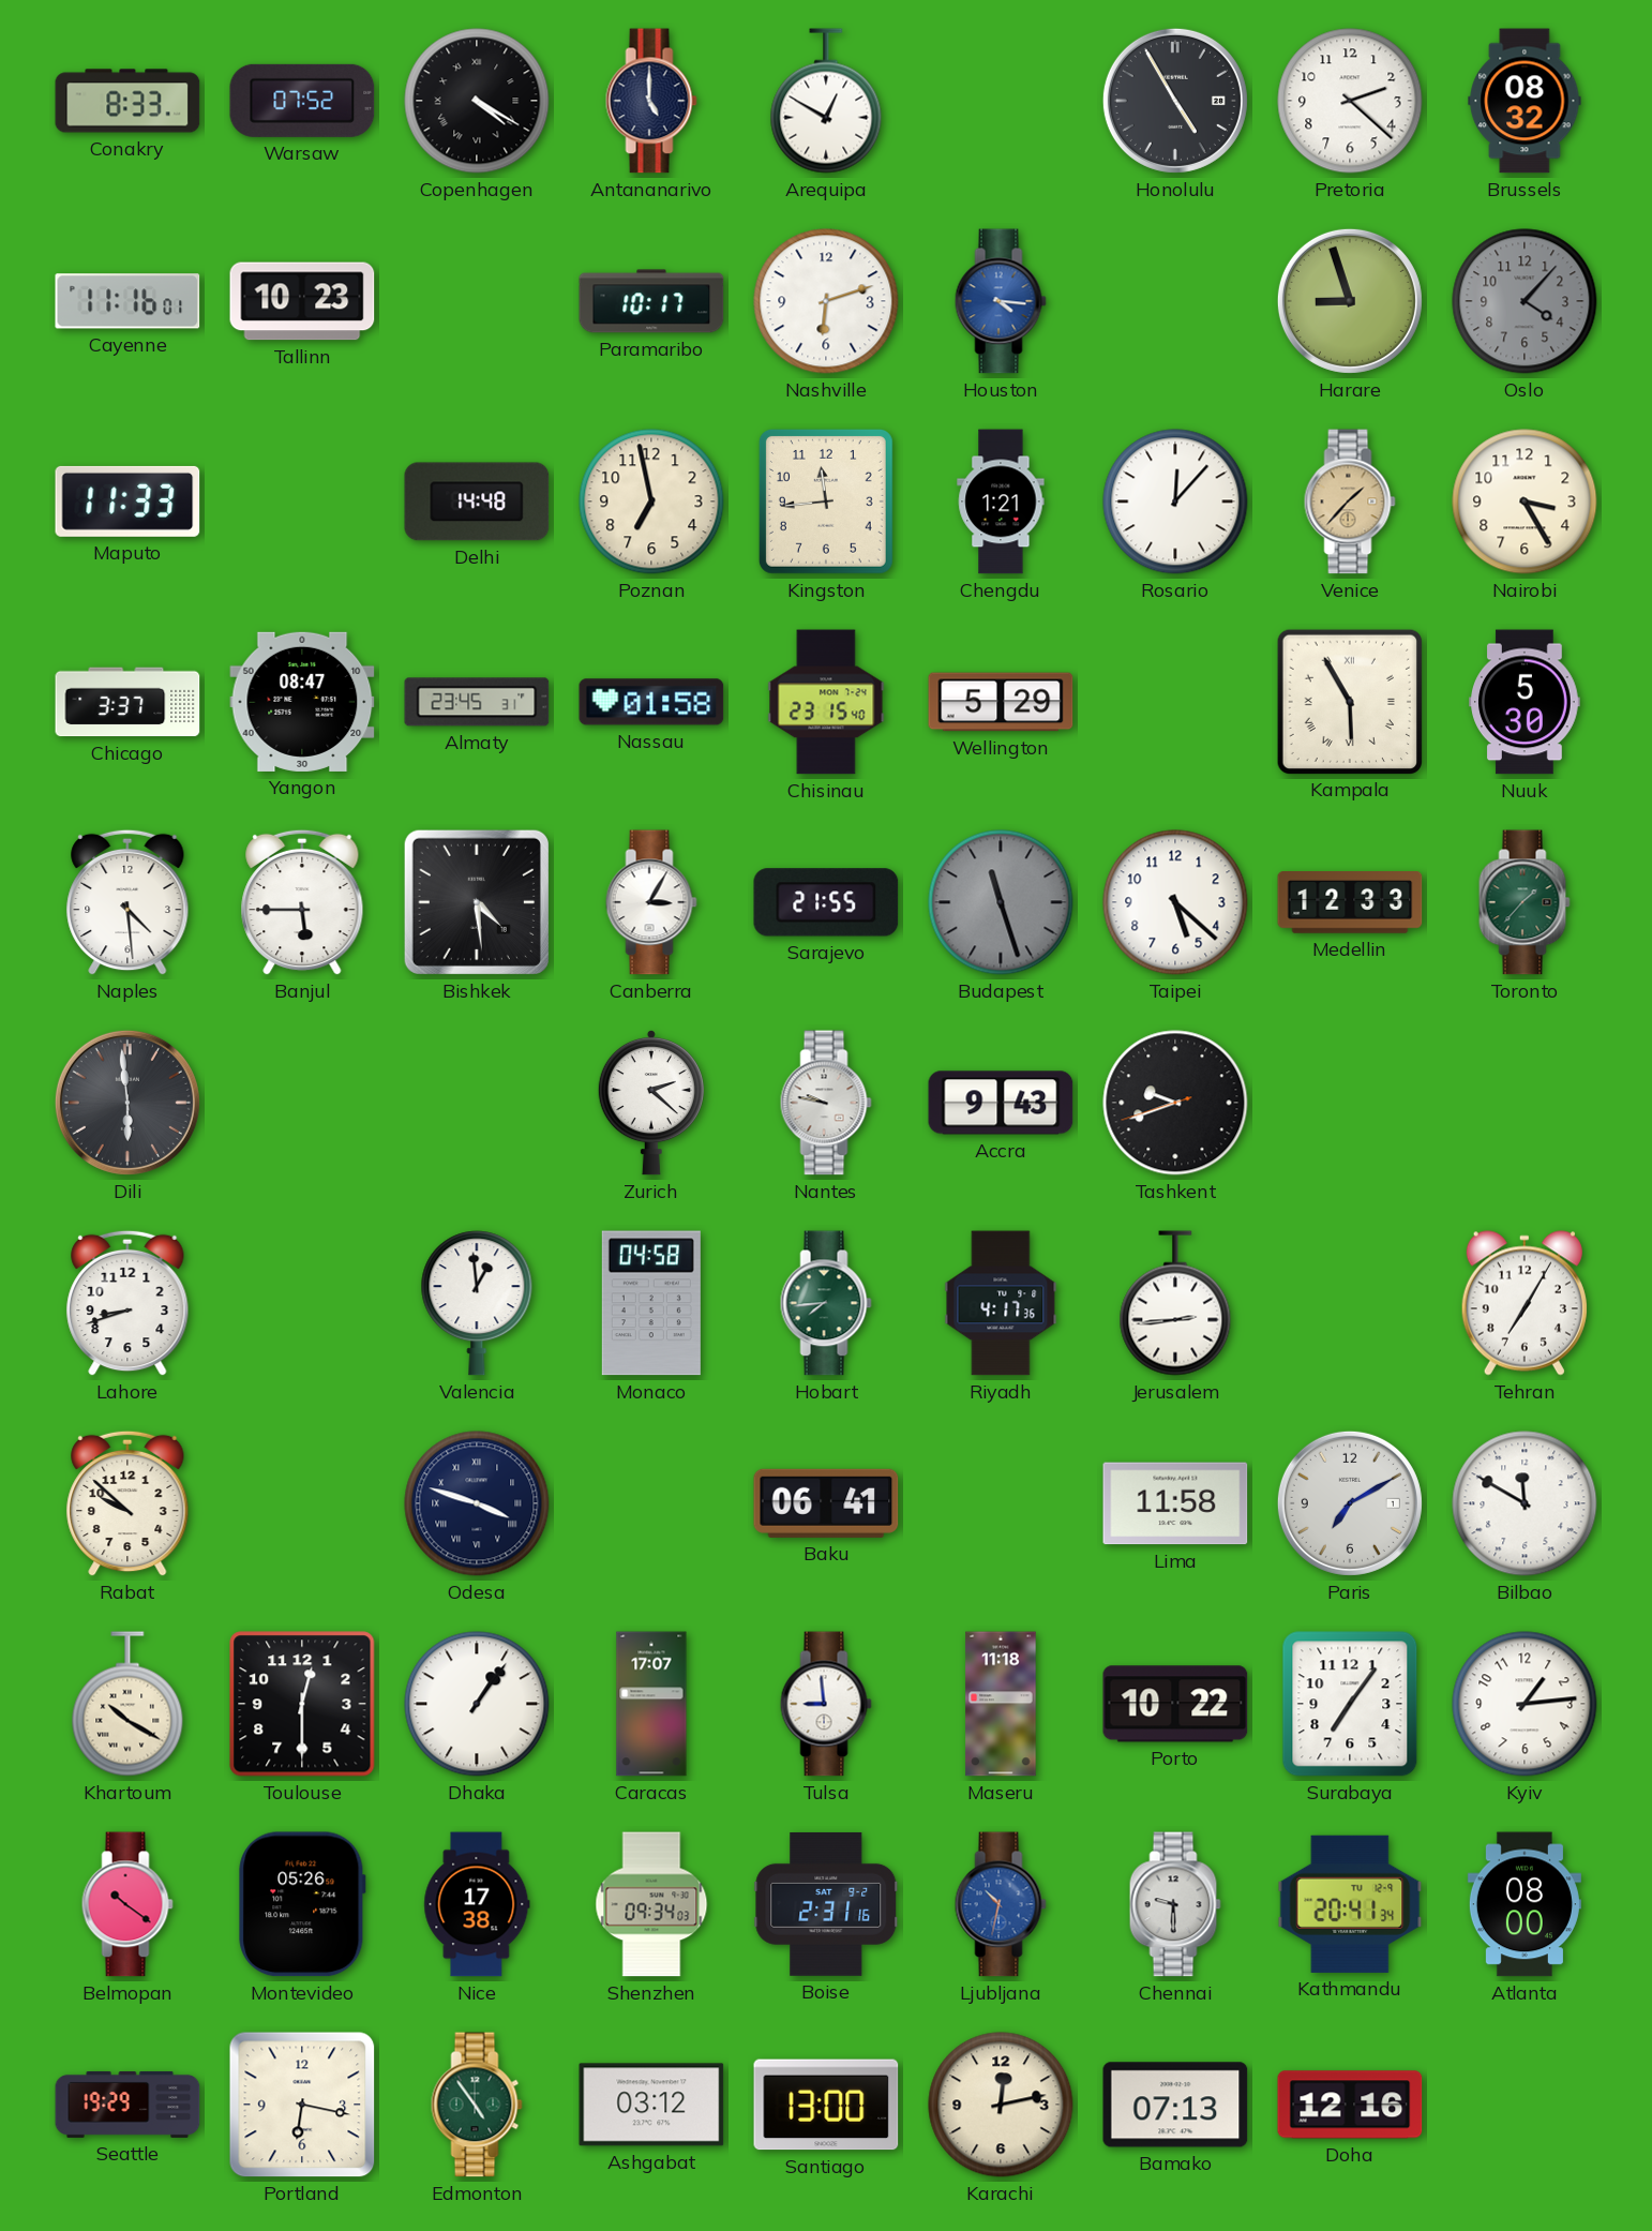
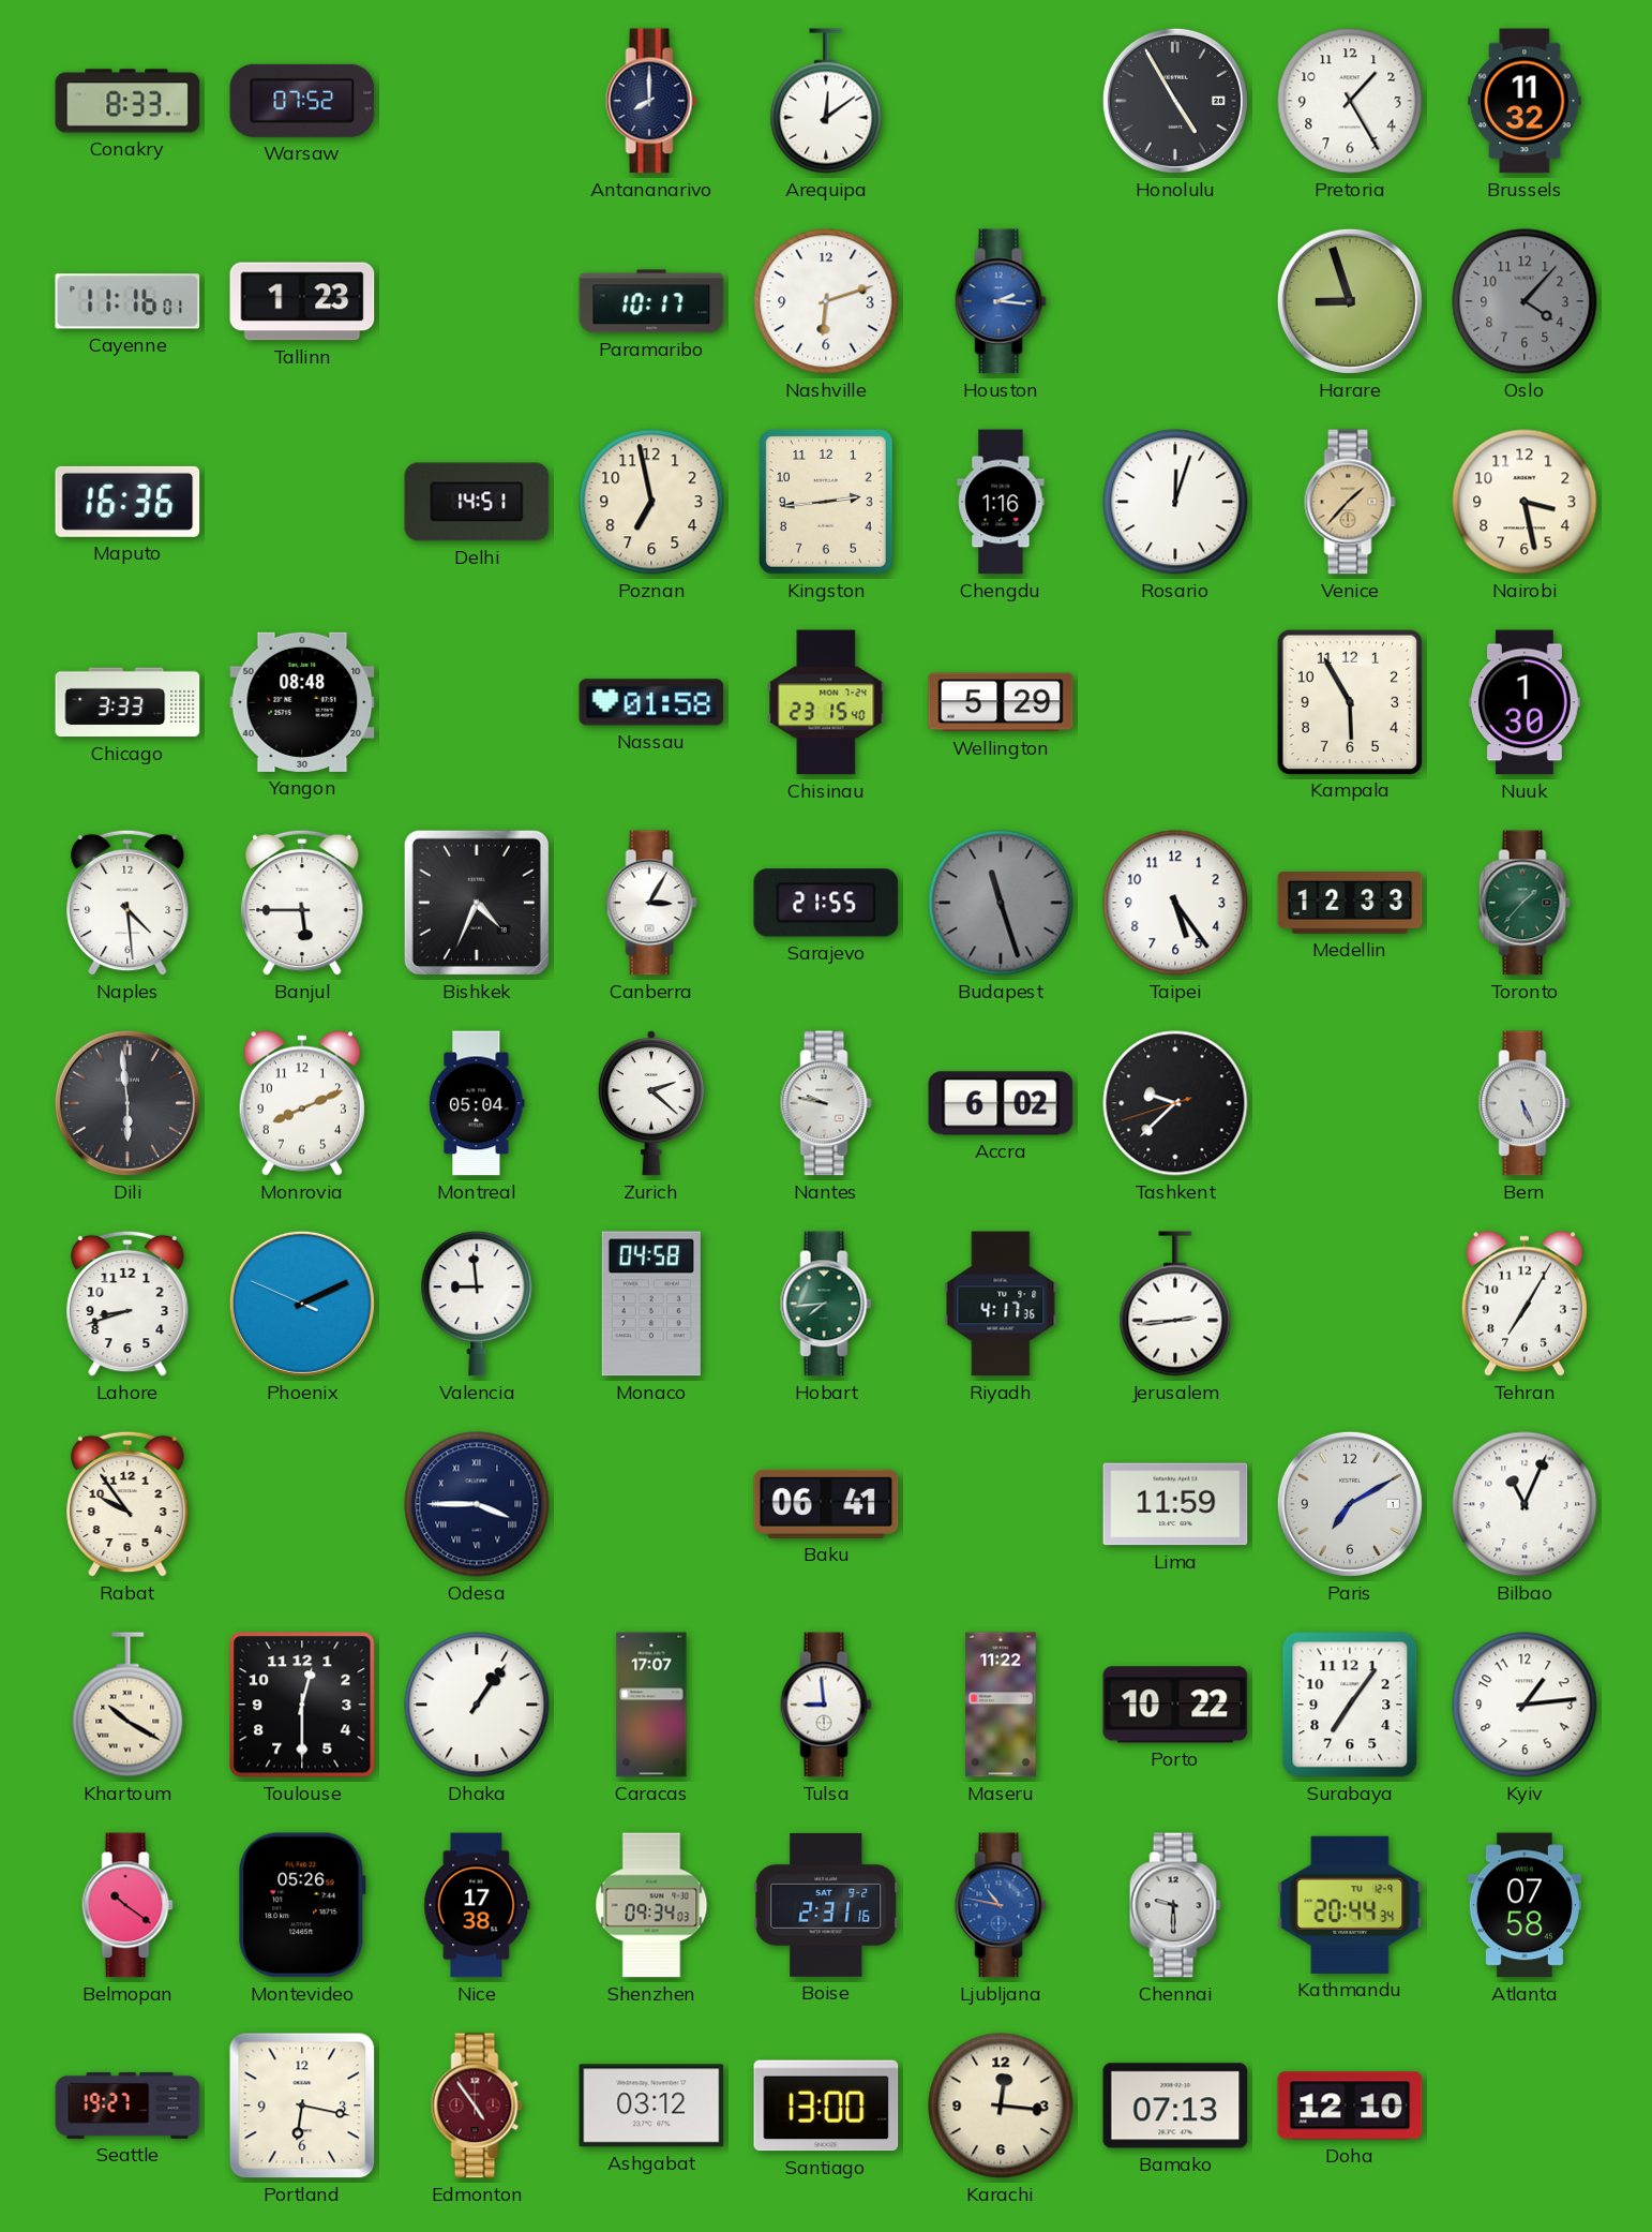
Copenhagen: 4:20 -> none
Antananarivo: 5:00 -> 8:00
Arequipa: 12:50 -> 12:09
Pretoria: 2:22 -> 1:25
Brussels: 08:32 -> 11:32
Tallinn: 10:23 -> 1:23
Houston: 4:16 -> 2:16
Maputo: 11:33 -> 16:36
Delhi: 14:48 -> 14:51
Kingston: 11:44 -> 2:44
Chengdu: 1:21 -> 1:16
Rosario: 12:07 -> 12:03
Nairobi: 3:25 -> 3:28
Chicago: 3:37 -> 3:33
Yangon: 08:47 -> 08:48
Almaty: 23:45 -> none
Kampala numerals: Roman -> Arabic
Nuuk: 5:30 -> 1:30
Bishkek: 4:29 -> 4:34
Taipei: 5:22 -> 5:24
Monrovia: none -> 8:11
Montreal: none -> 05:04
Accra: 9:43 -> 6:02
Tashkent: 9:41 -> 9:37
Bern: none -> 5:26
Phoenix: none -> 2:10
Valencia: 12:59 -> 8:59
Rabat: 9:52 -> 9:54
Odesa: 3:48 -> 3:45
Lima: 11:58 -> 11:59
Bilbao: 11:50 -> 11:04
Maseru: 11:18 -> 11:22
Ljubljana: 10:32 -> 10:47
Kathmandu: 20:41 -> 20:44
Atlanta: 08:00 -> 07:58
Seattle: 19:29 -> 19:27
Edmonton dial: green -> burgundy
Karachi: 12:13 -> 12:16
Doha: 12:16 -> 12:10
